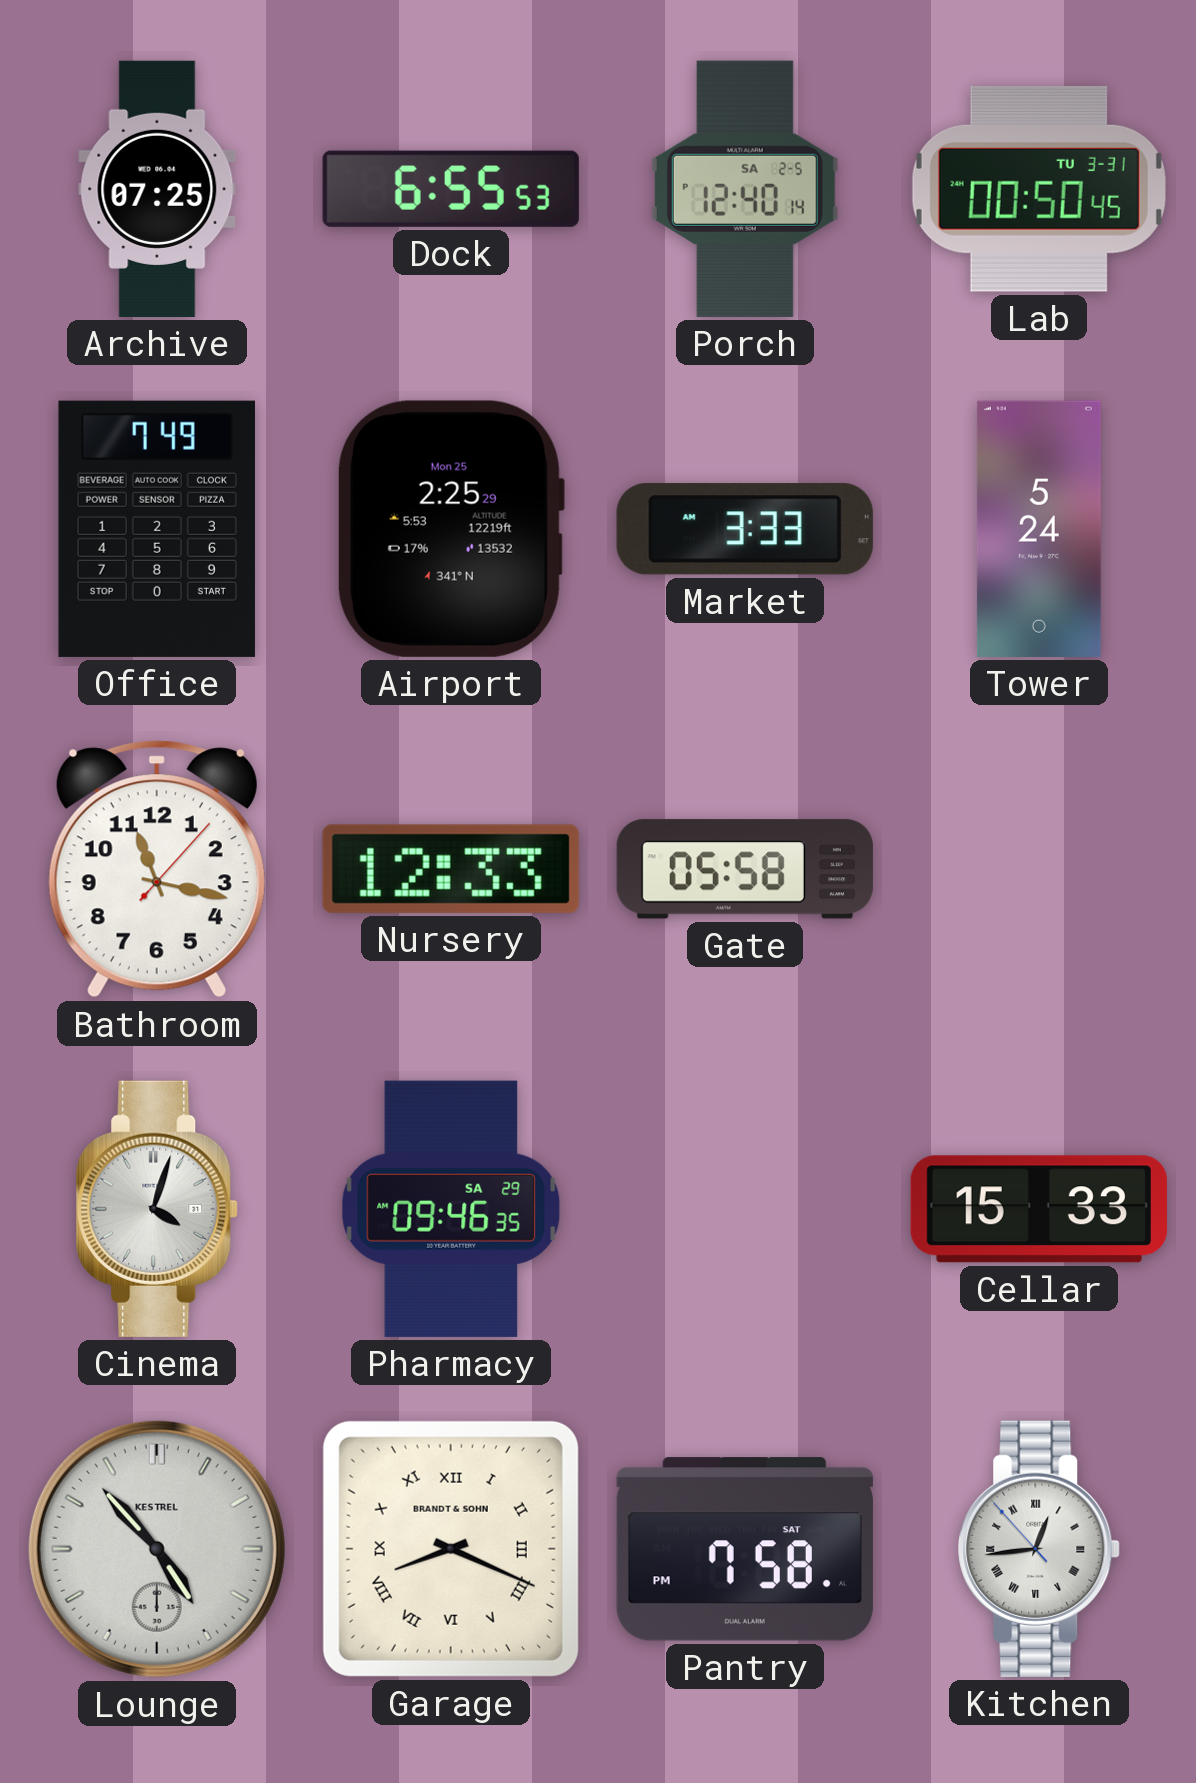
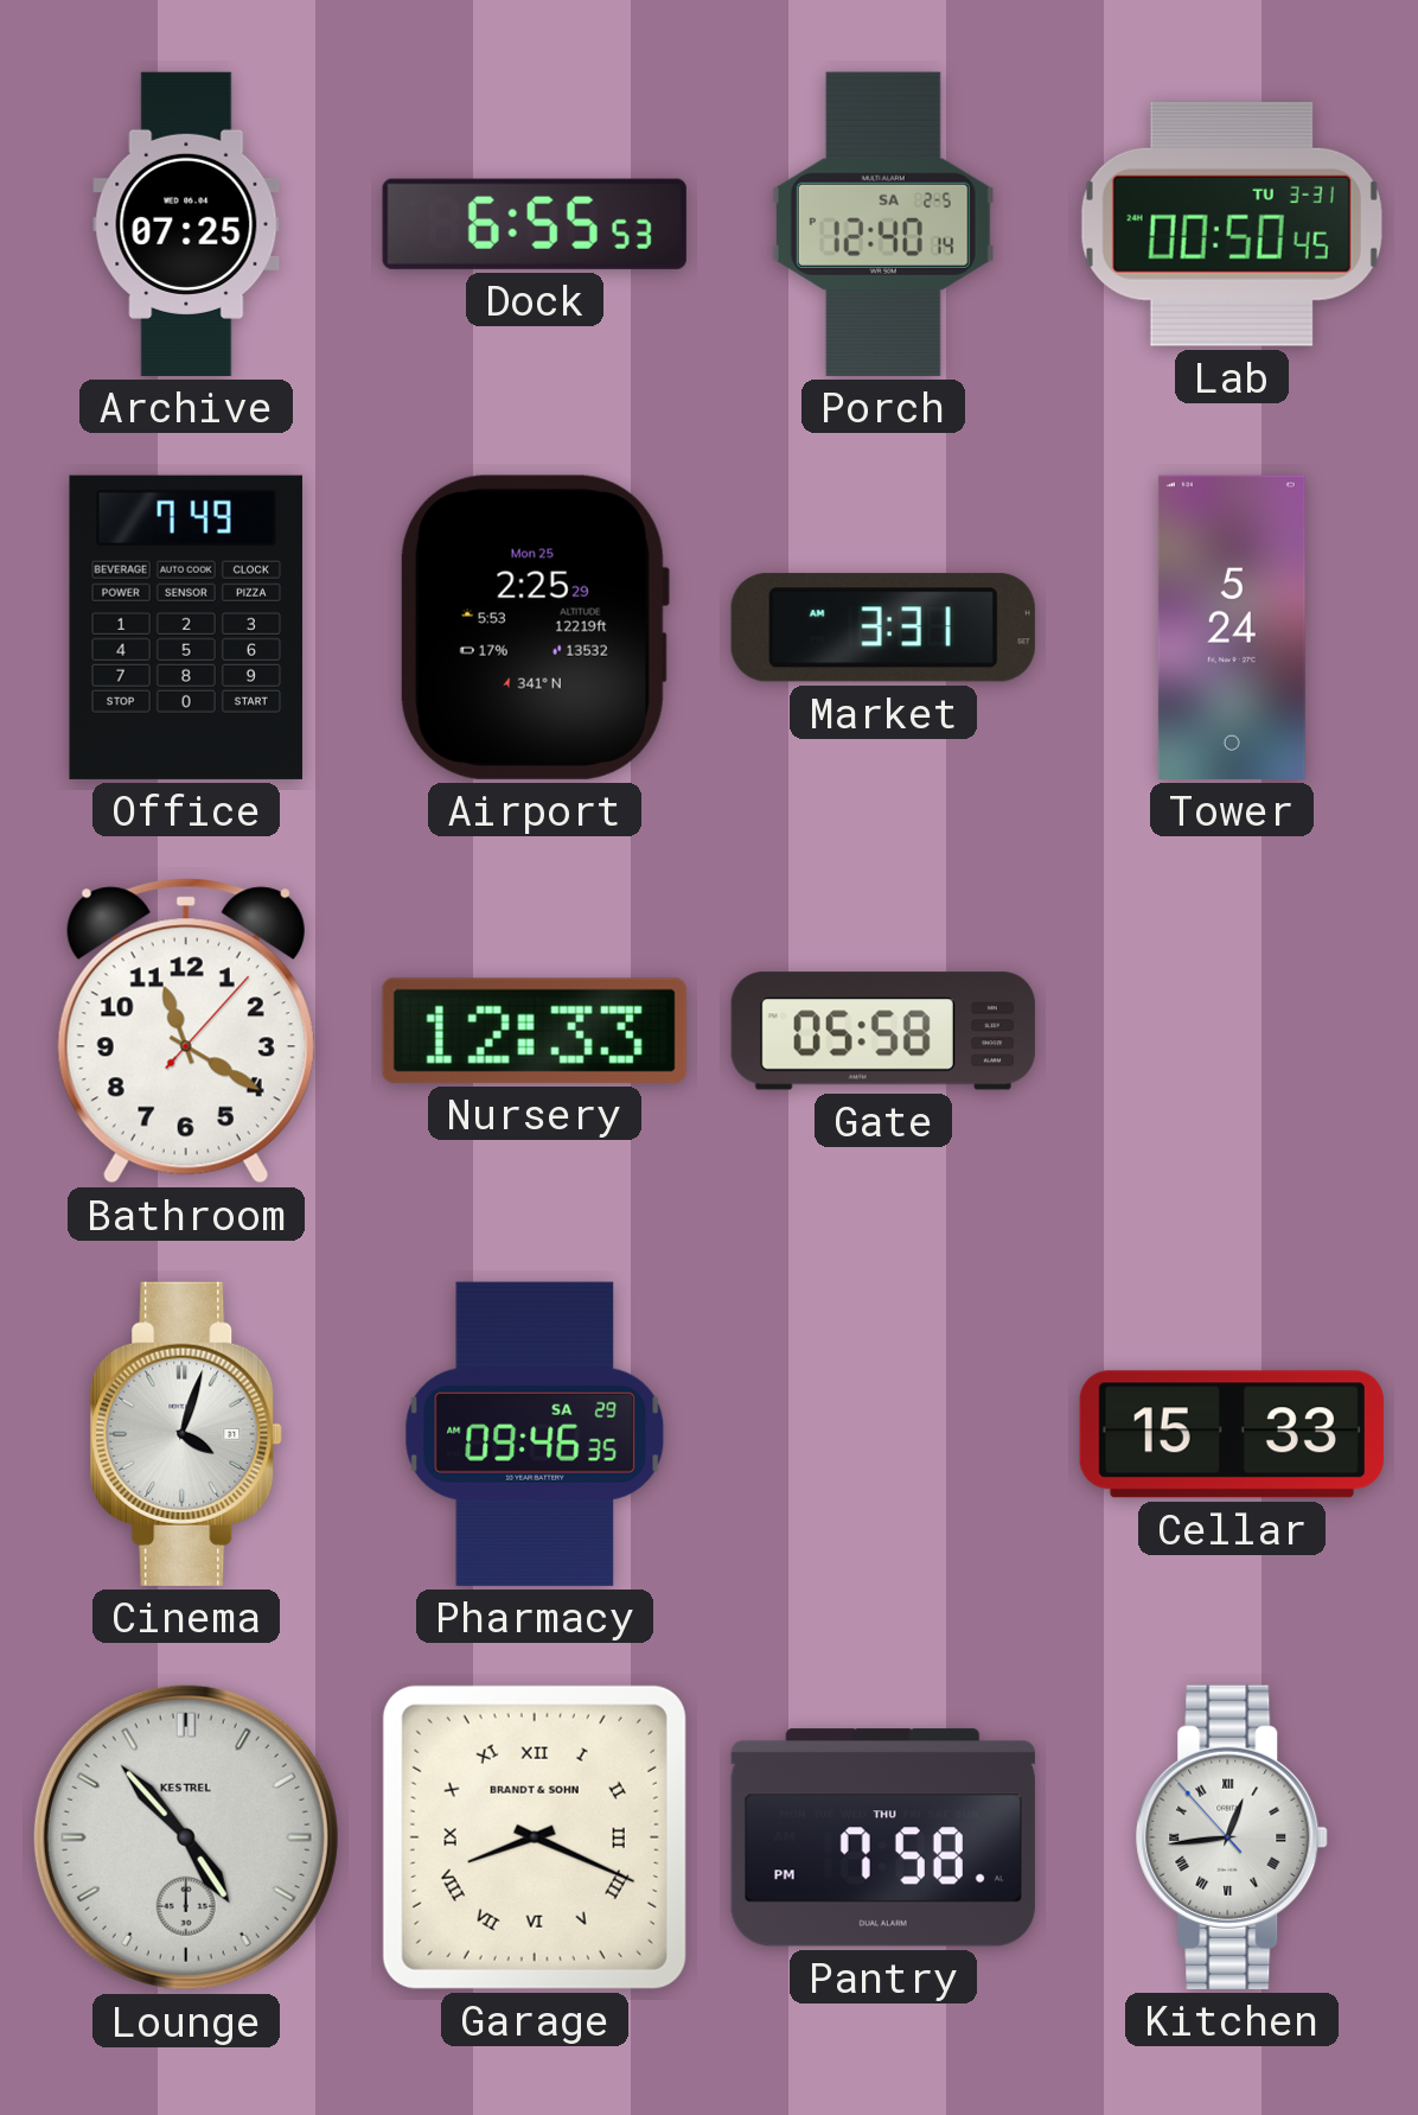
Market: 3:33 -> 3:31
Bathroom: 11:17 -> 11:20
Pantry date: SAT -> THU
